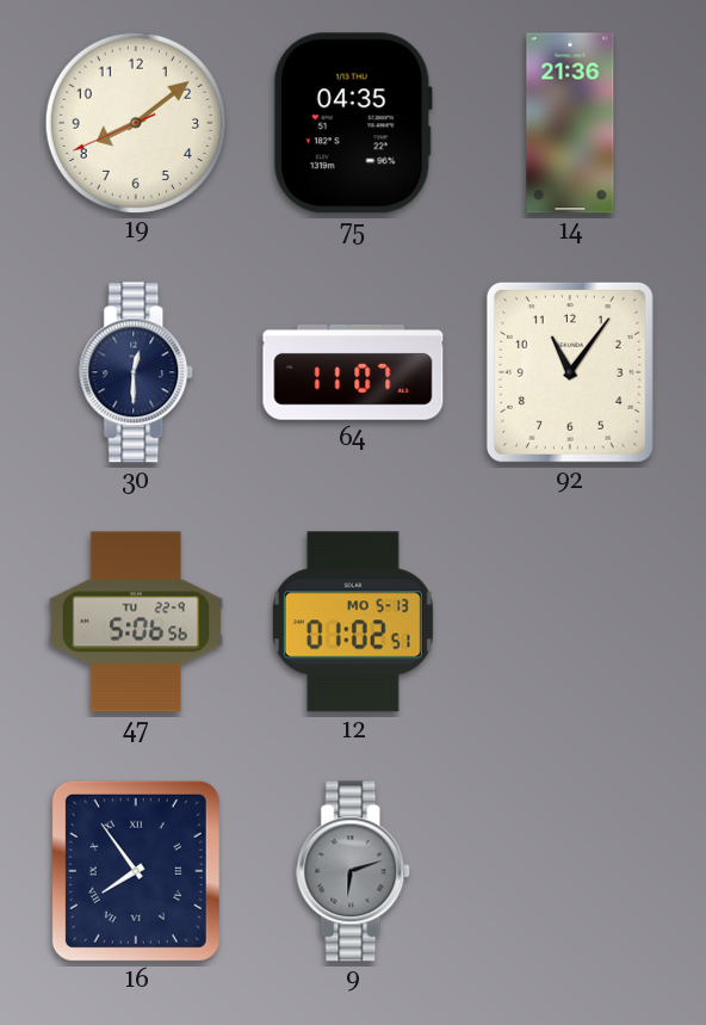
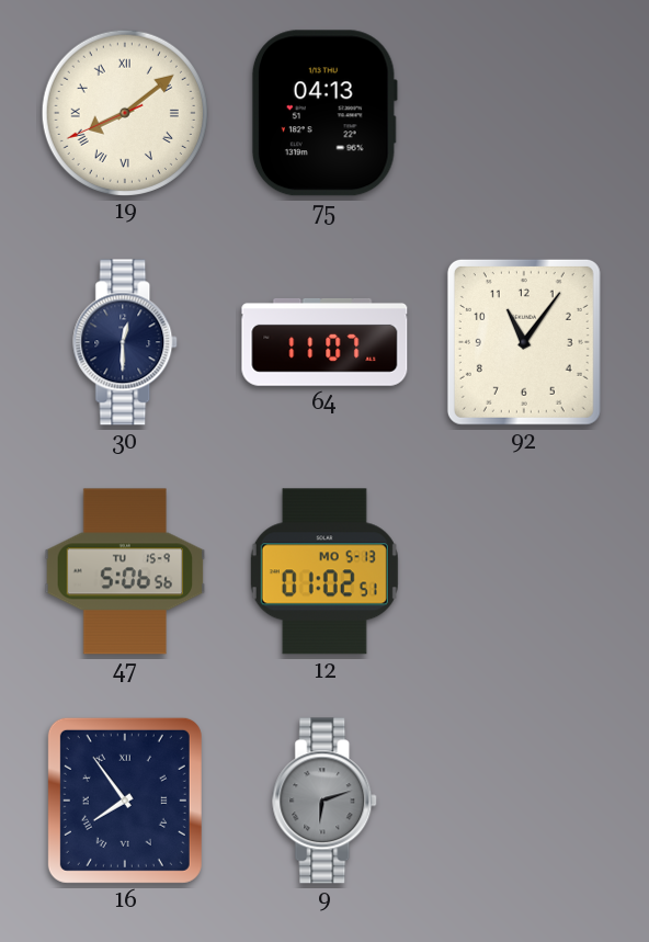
19 numerals: Arabic -> Roman
75: 04:35 -> 04:13
14: 21:36 -> none
47 date: TU 22-9 -> TU 15-9
